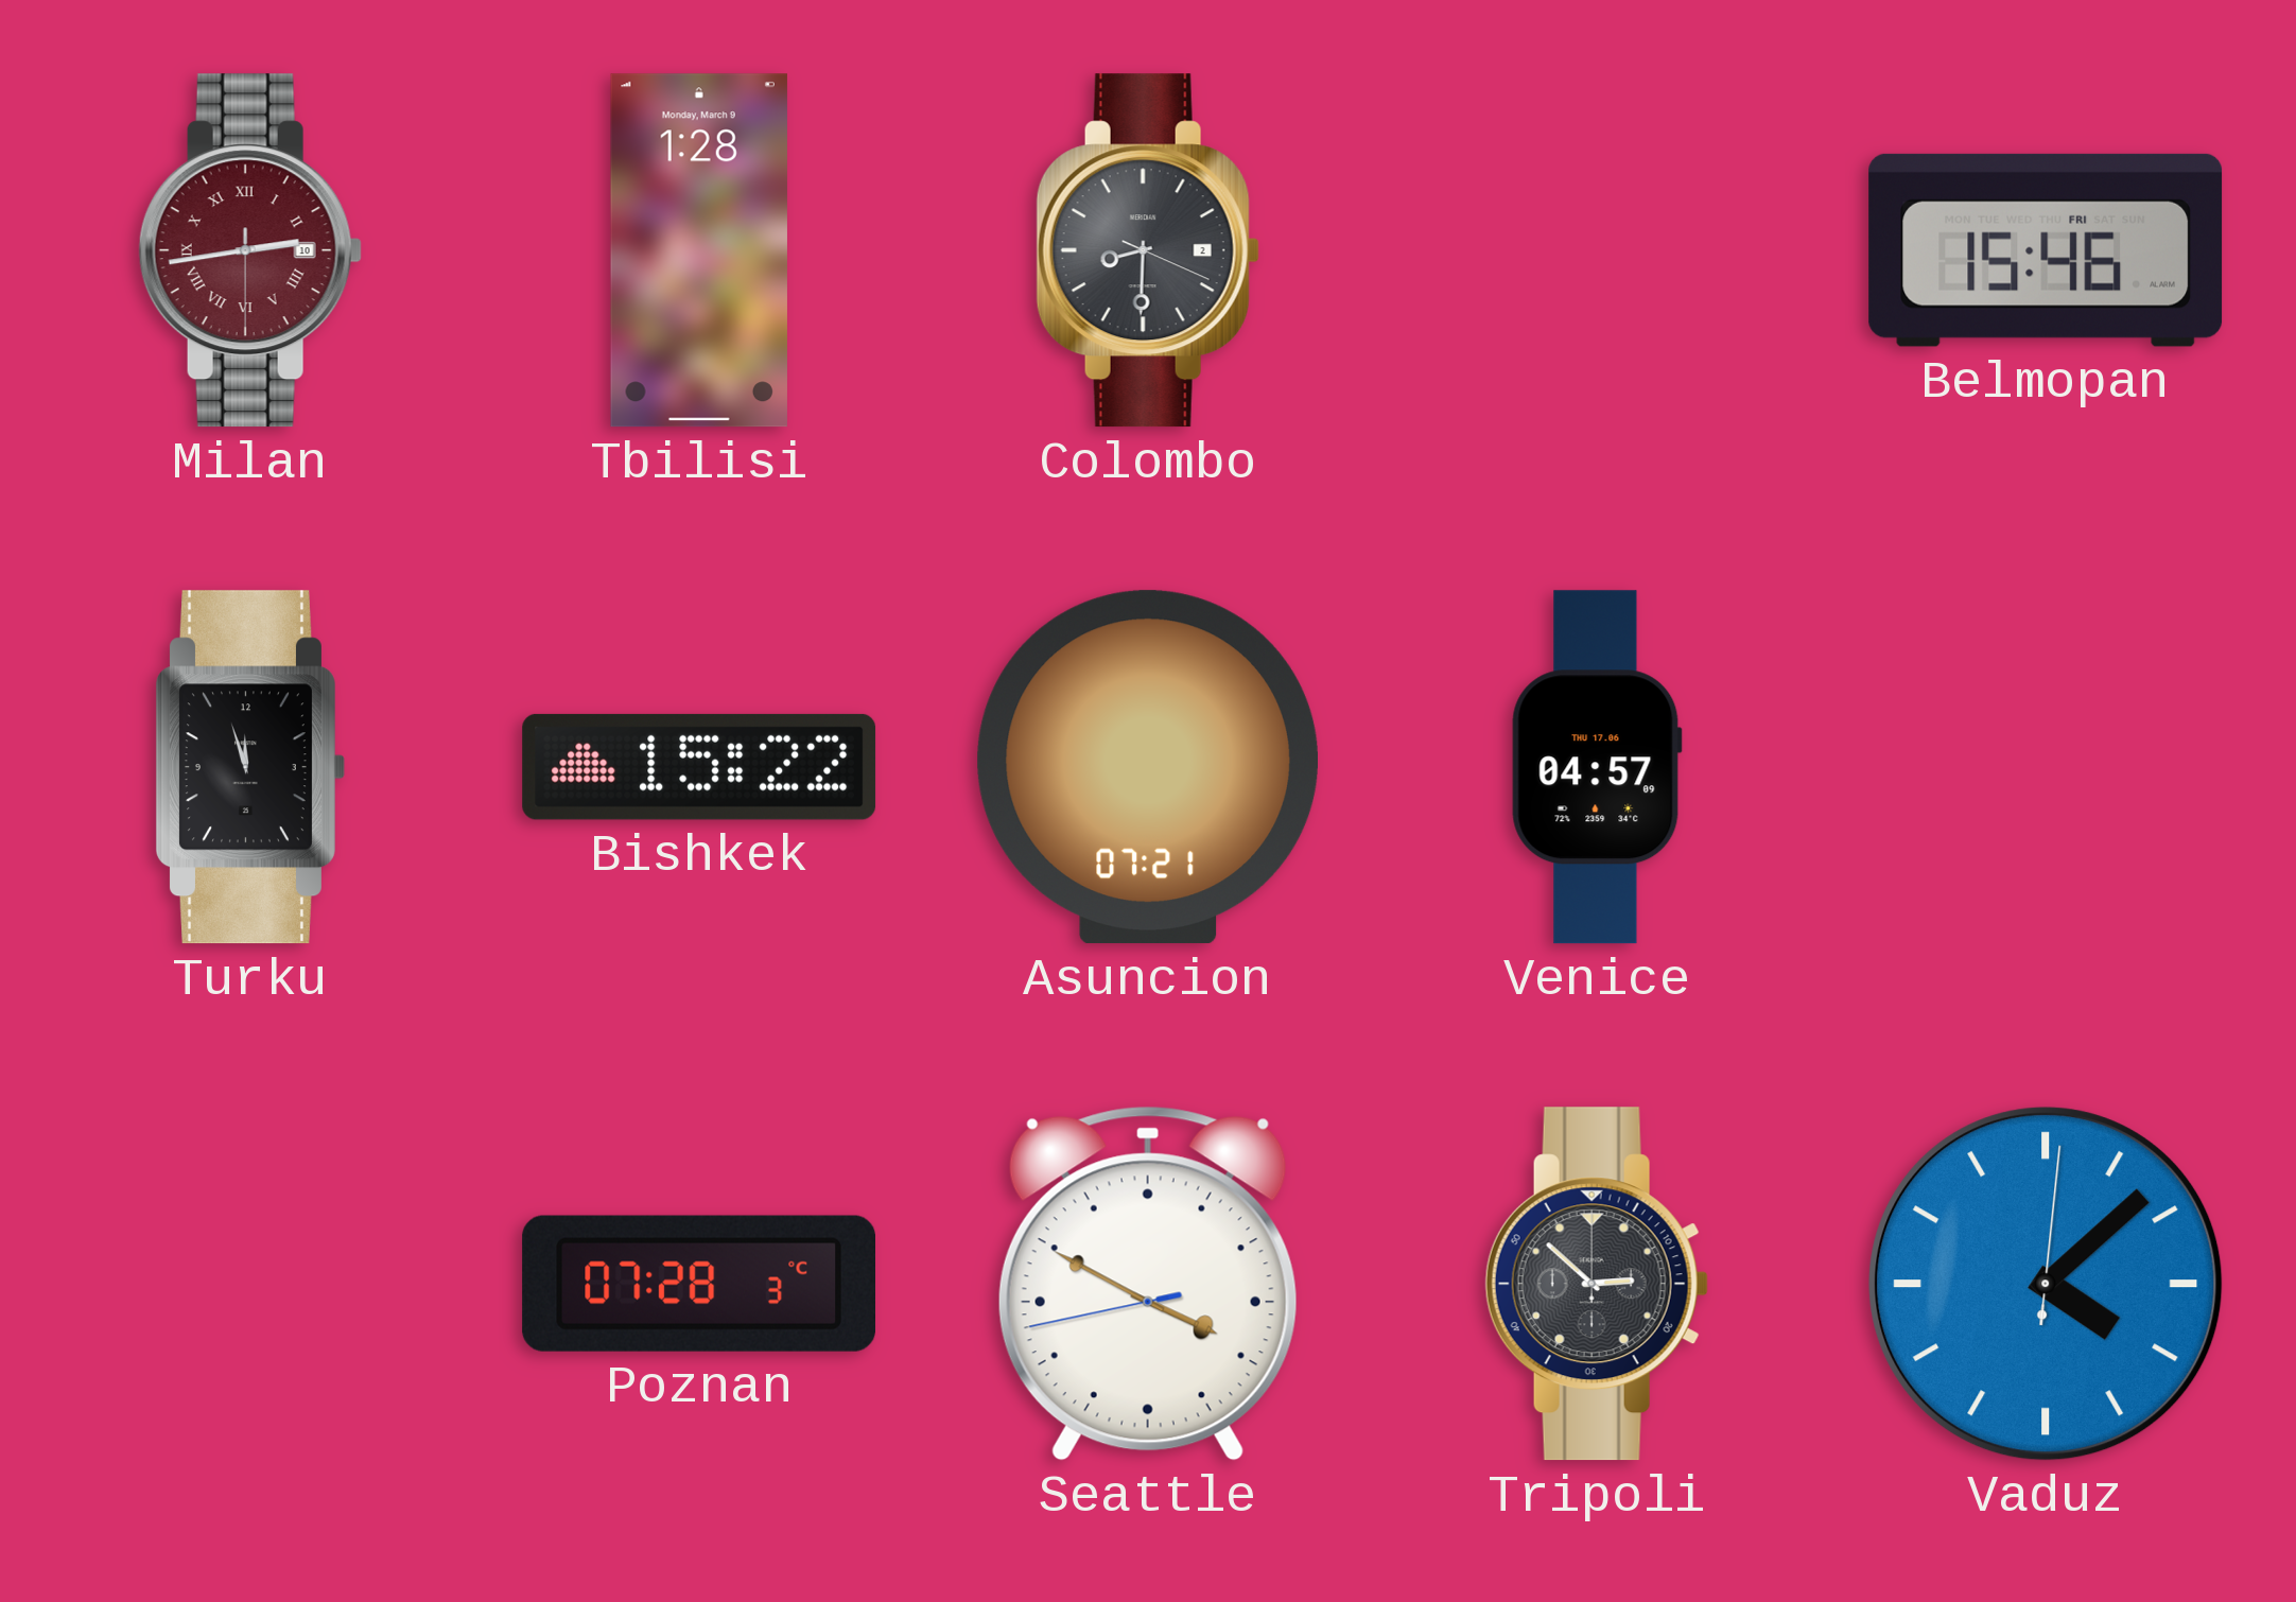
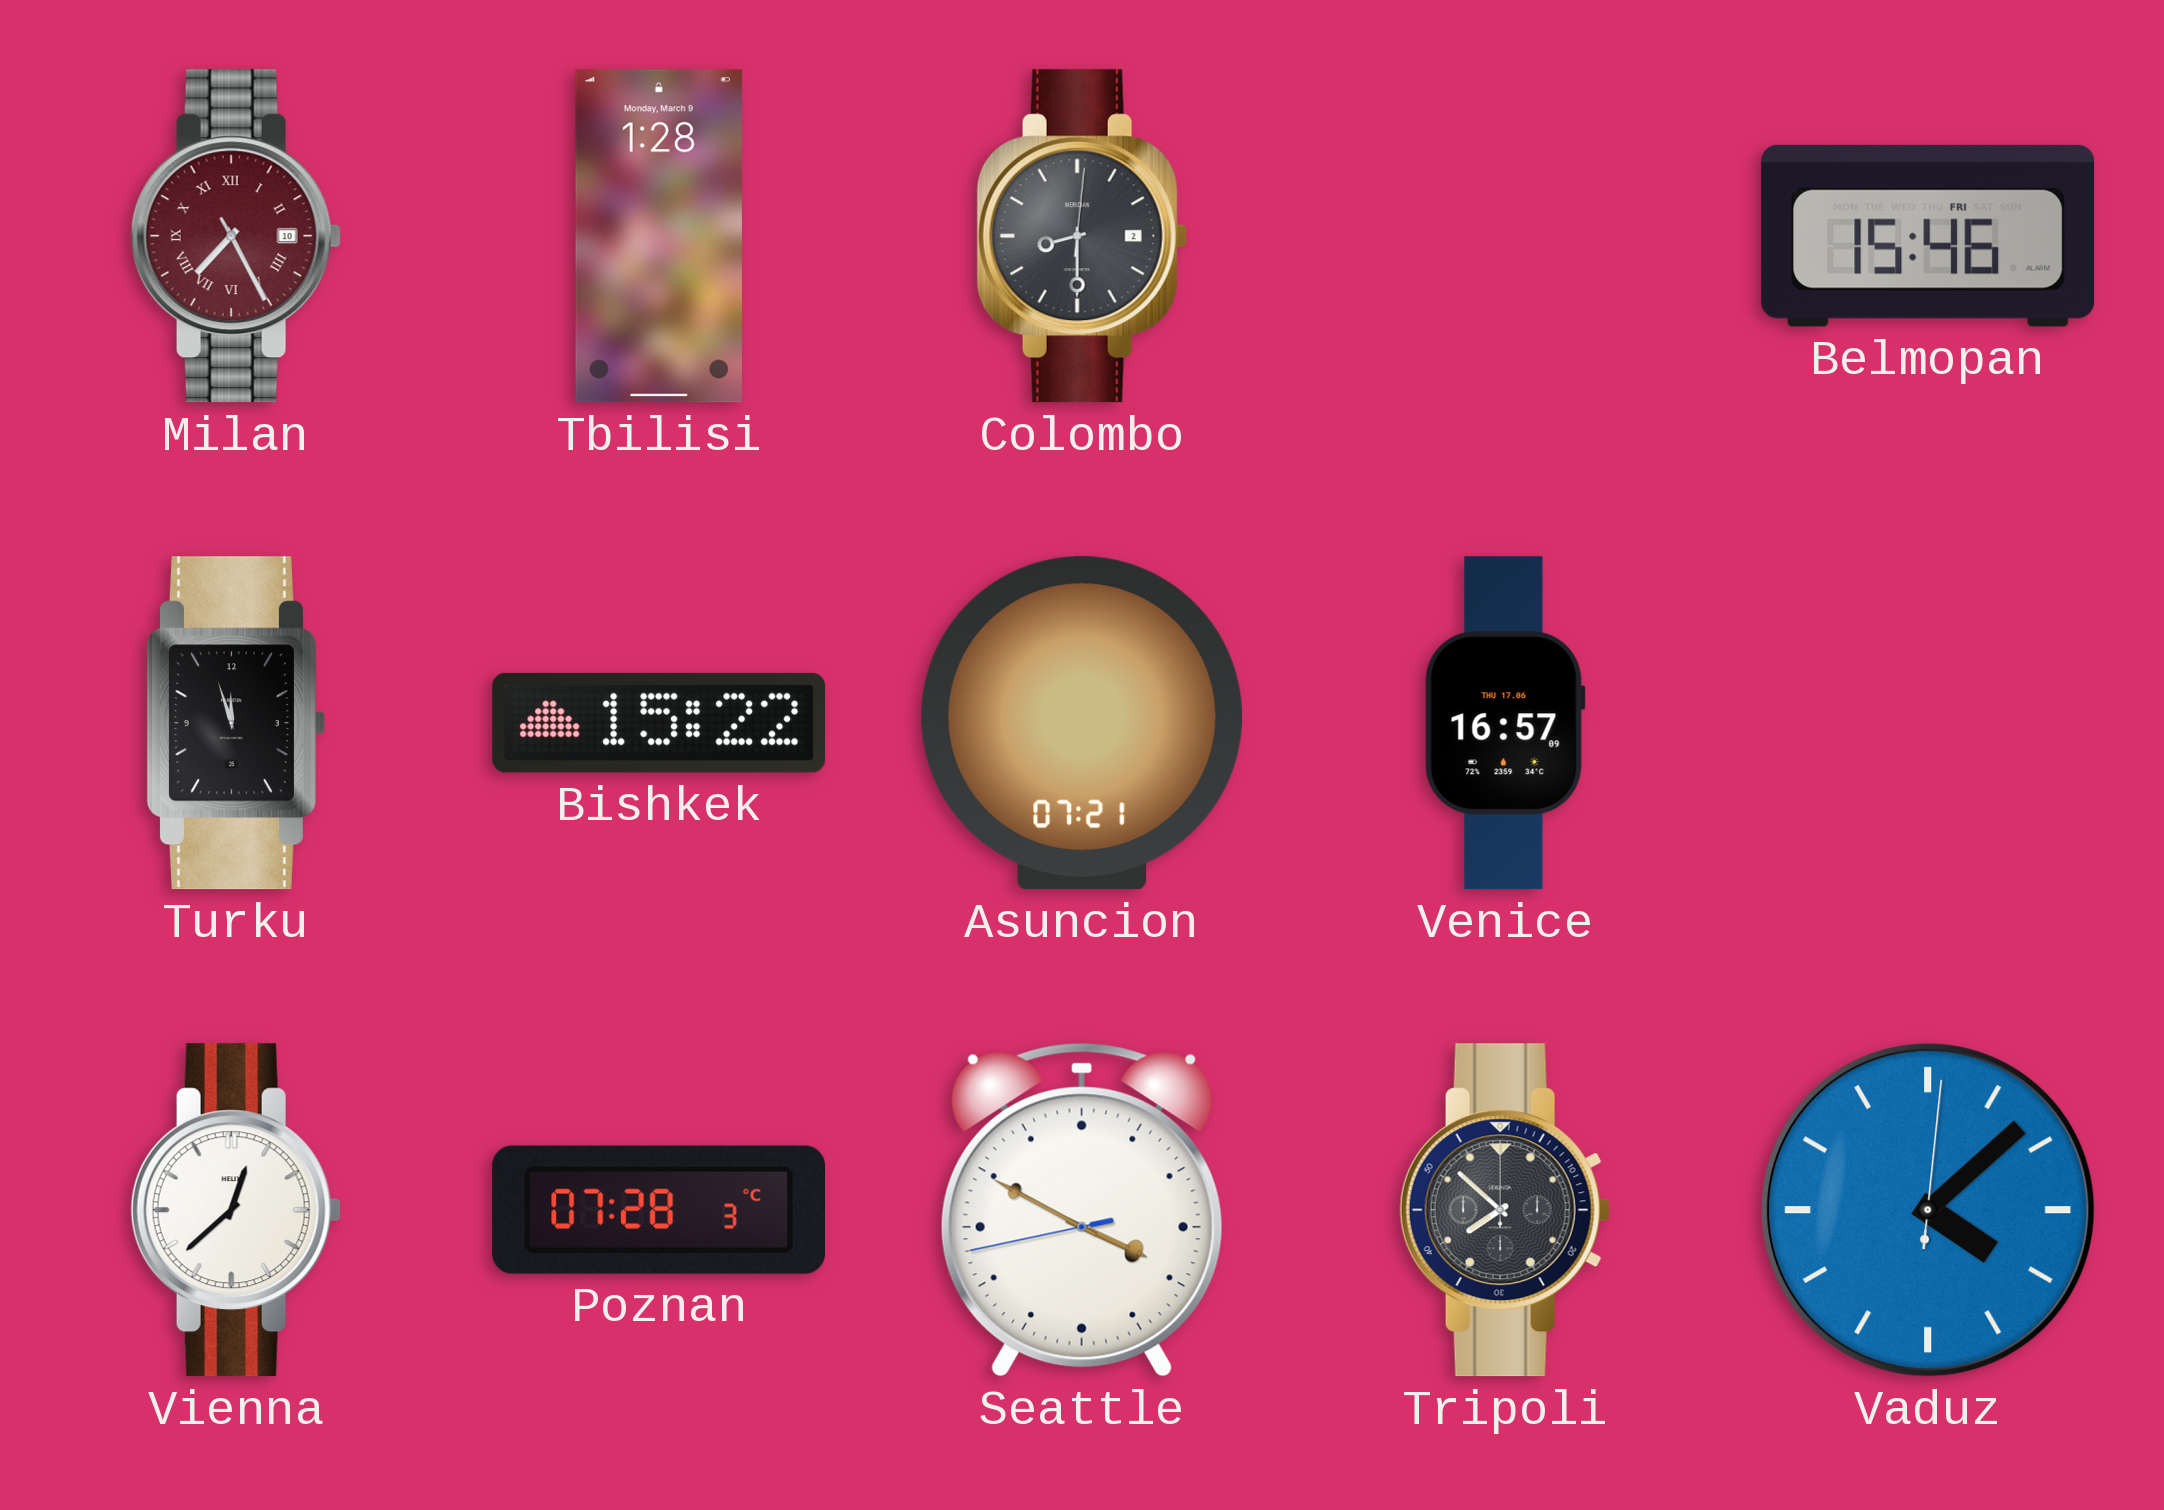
Milan: 2:43 -> 7:25
Colombo: 8:30:19 -> 8:30:01
Venice: 04:57 -> 16:57
Vienna: none -> 12:38
Tripoli: 2:52 -> 7:52
